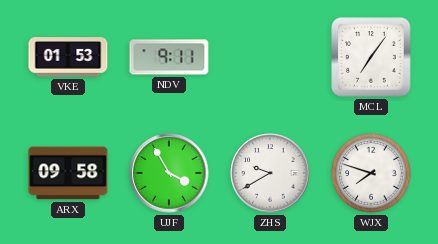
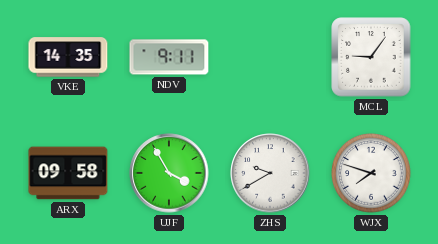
VKE: 01:53 -> 14:35
MCL: 7:06 -> 9:06
